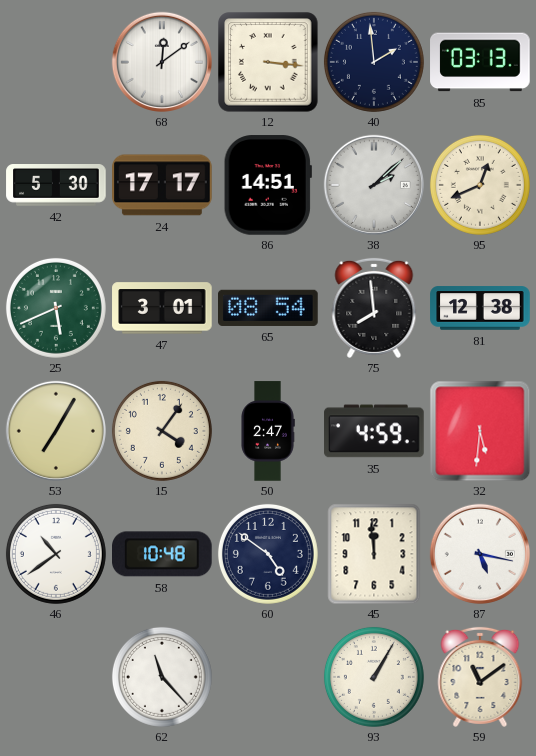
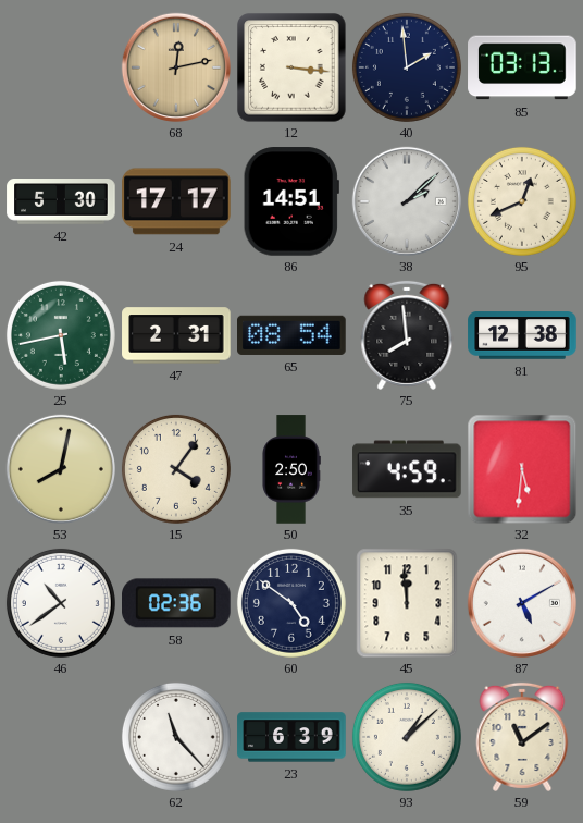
68: 12:09 -> 12:13
68 dial: white -> champagne
25: 5:41 -> 5:43
47: 3:01 -> 2:31
53: 7:05 -> 8:02
50: 2:47 -> 2:50
58: 10:48 -> 02:36
87: 5:17 -> 5:10
23: none -> 6:39
93: 1:05 -> 1:08
